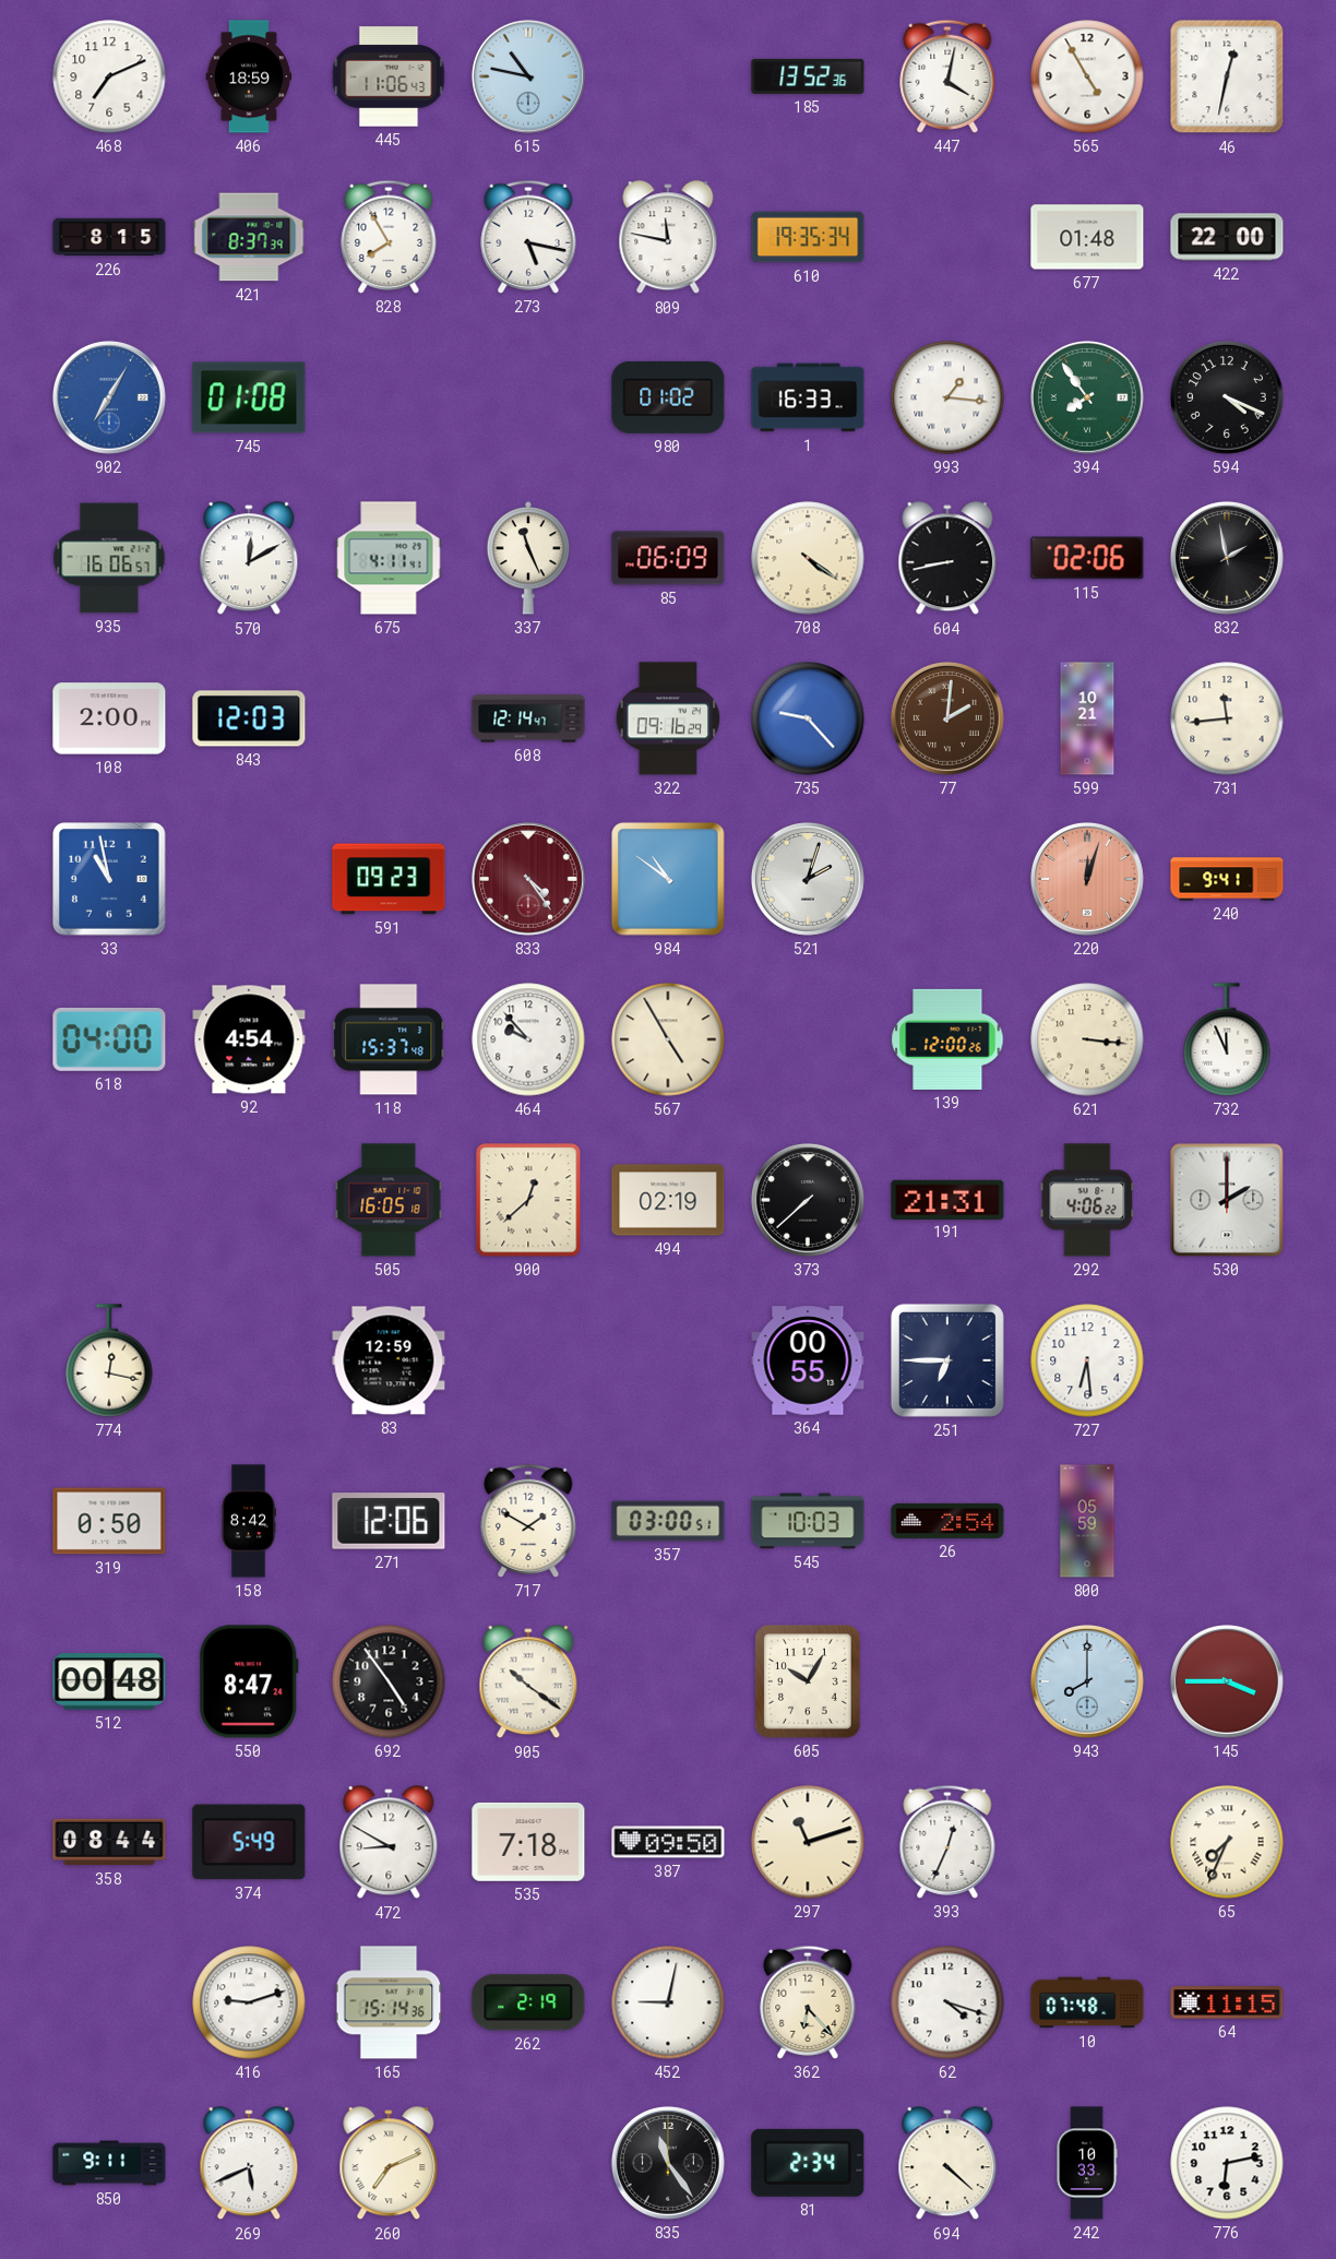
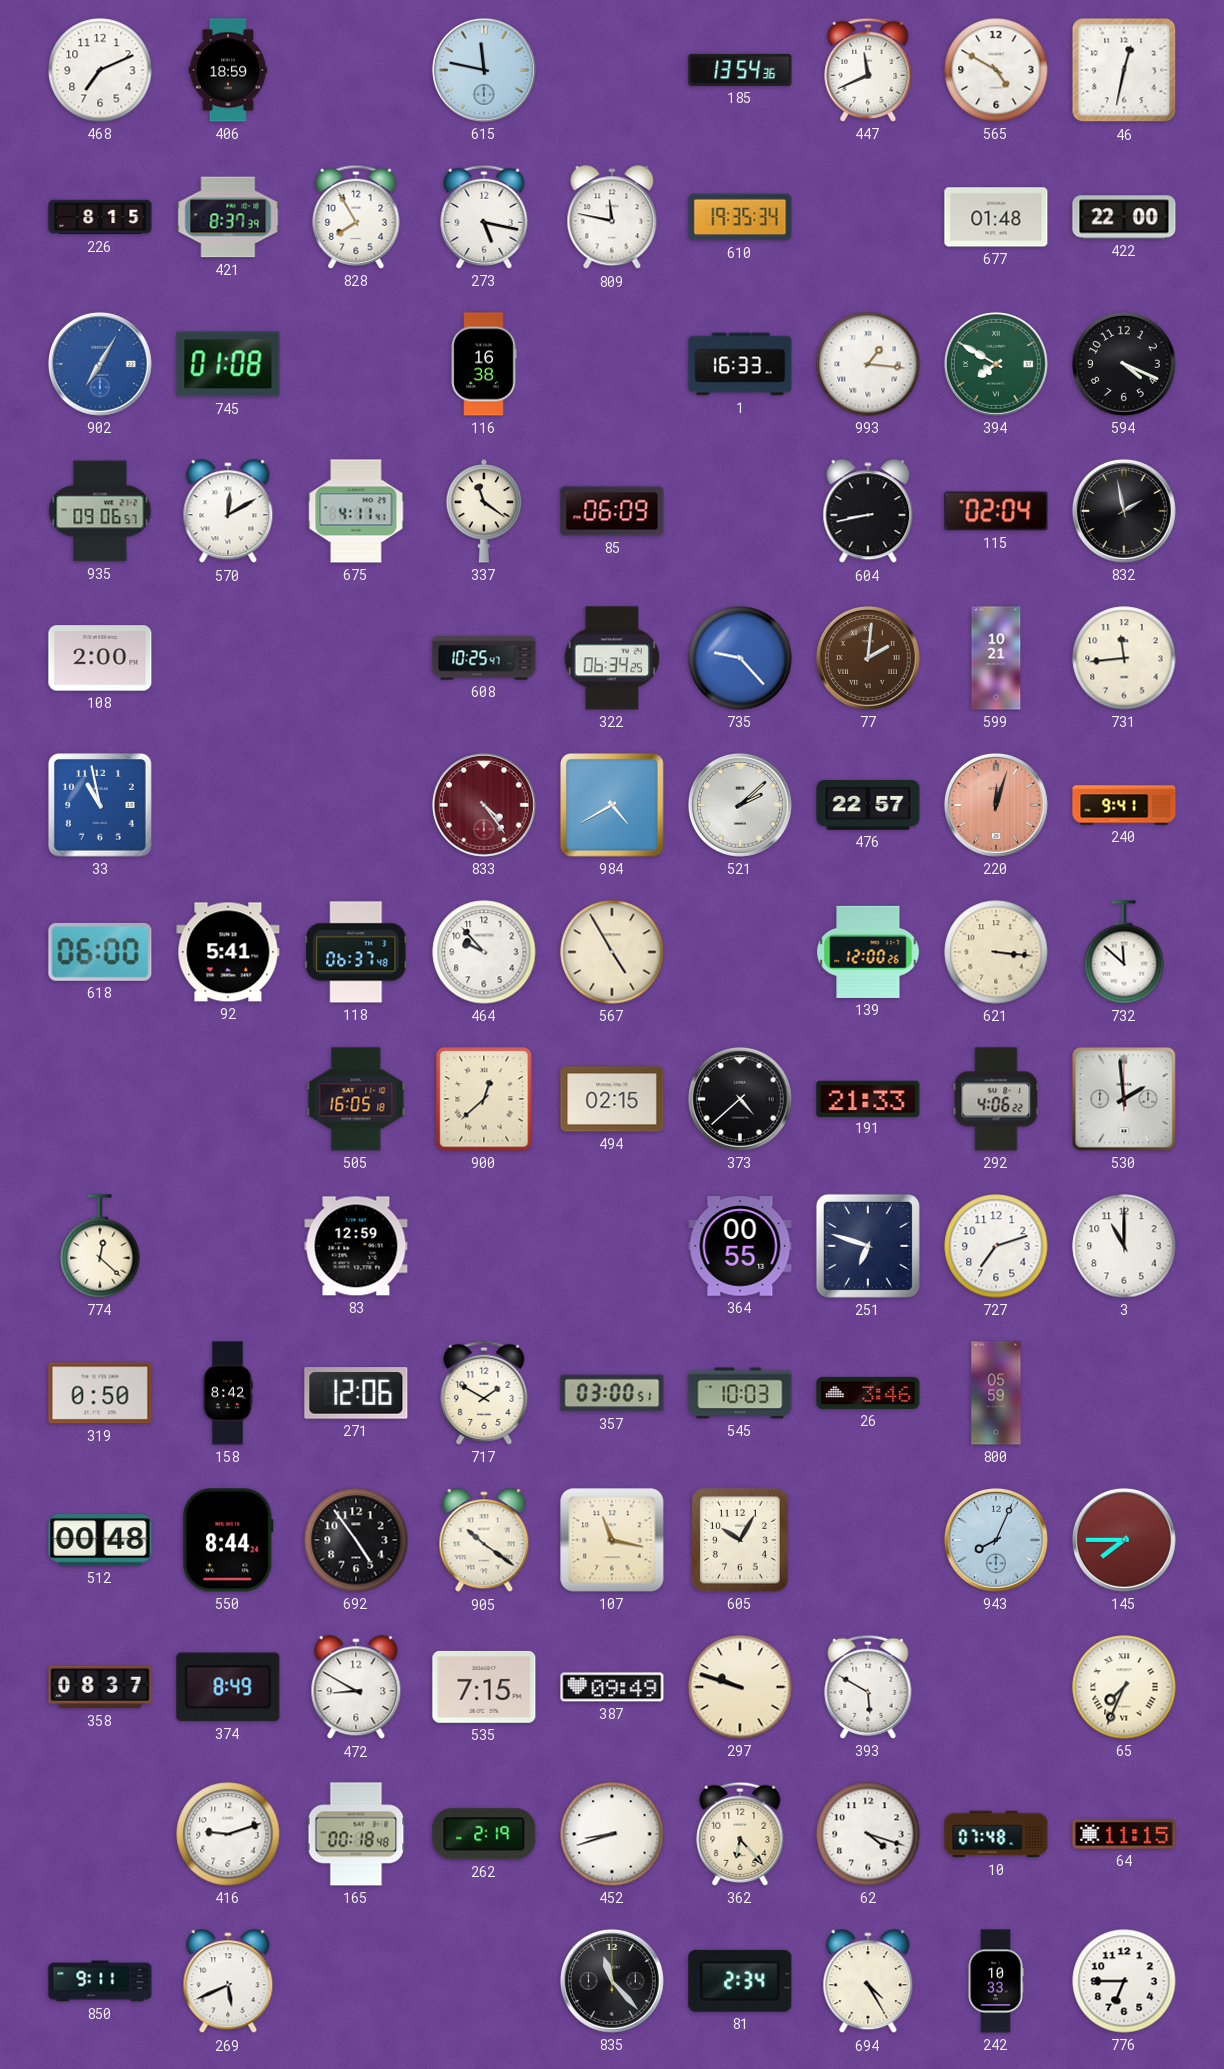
445: 11:06 -> none
615: 10:47 -> 11:47
185: 13:52 -> 13:54
447: 4:02 -> 11:41
565: 4:55 -> 4:50
116: none -> 16:38
980: 01:02 -> none
394: 7:54 -> 7:50
935: 16:06 -> 09:06
337: 11:26 -> 11:21
708: 4:21 -> none
115: 02:06 -> 02:04
843: 12:03 -> none
608: 12:14 -> 10:25
322: 09:16 -> 06:34
591: 09:23 -> none
984: 10:51 -> 4:40
521: 2:03 -> 2:08
476: none -> 22:57
618: 04:00 -> 06:00
92: 4:54 -> 5:41
118: 15:37 -> 06:37
732: 11:56 -> 11:52
494: 02:19 -> 02:15
373: 7:38 -> 4:38
191: 21:31 -> 21:33
530: 2:00 -> 1:59
774: 12:17 -> 12:22
251: 6:45 -> 6:48
727: 6:29 -> 7:12
3: none -> 11:00
26: 2:54 -> 3:46
550: 8:47 -> 8:44
107: none -> 11:17
943: 8:00 -> 8:04
145: 3:45 -> 7:45
358: 08:44 -> 08:37
374: 5:49 -> 8:49
535: 7:18 -> 7:15
387: 09:50 -> 09:49
297: 11:12 -> 9:48
393: 12:34 -> 5:50
165: 15:14 -> 00:18
452: 9:02 -> 8:42
260: 7:11 -> none
835: 11:24 -> 11:23
694: 4:22 -> 4:25
776: 6:13 -> 6:45
